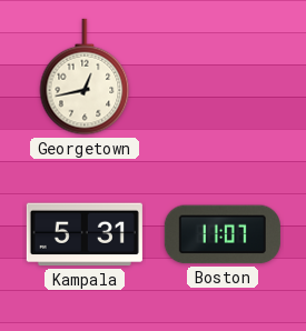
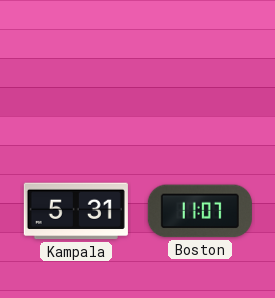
Georgetown: 12:43 -> none
